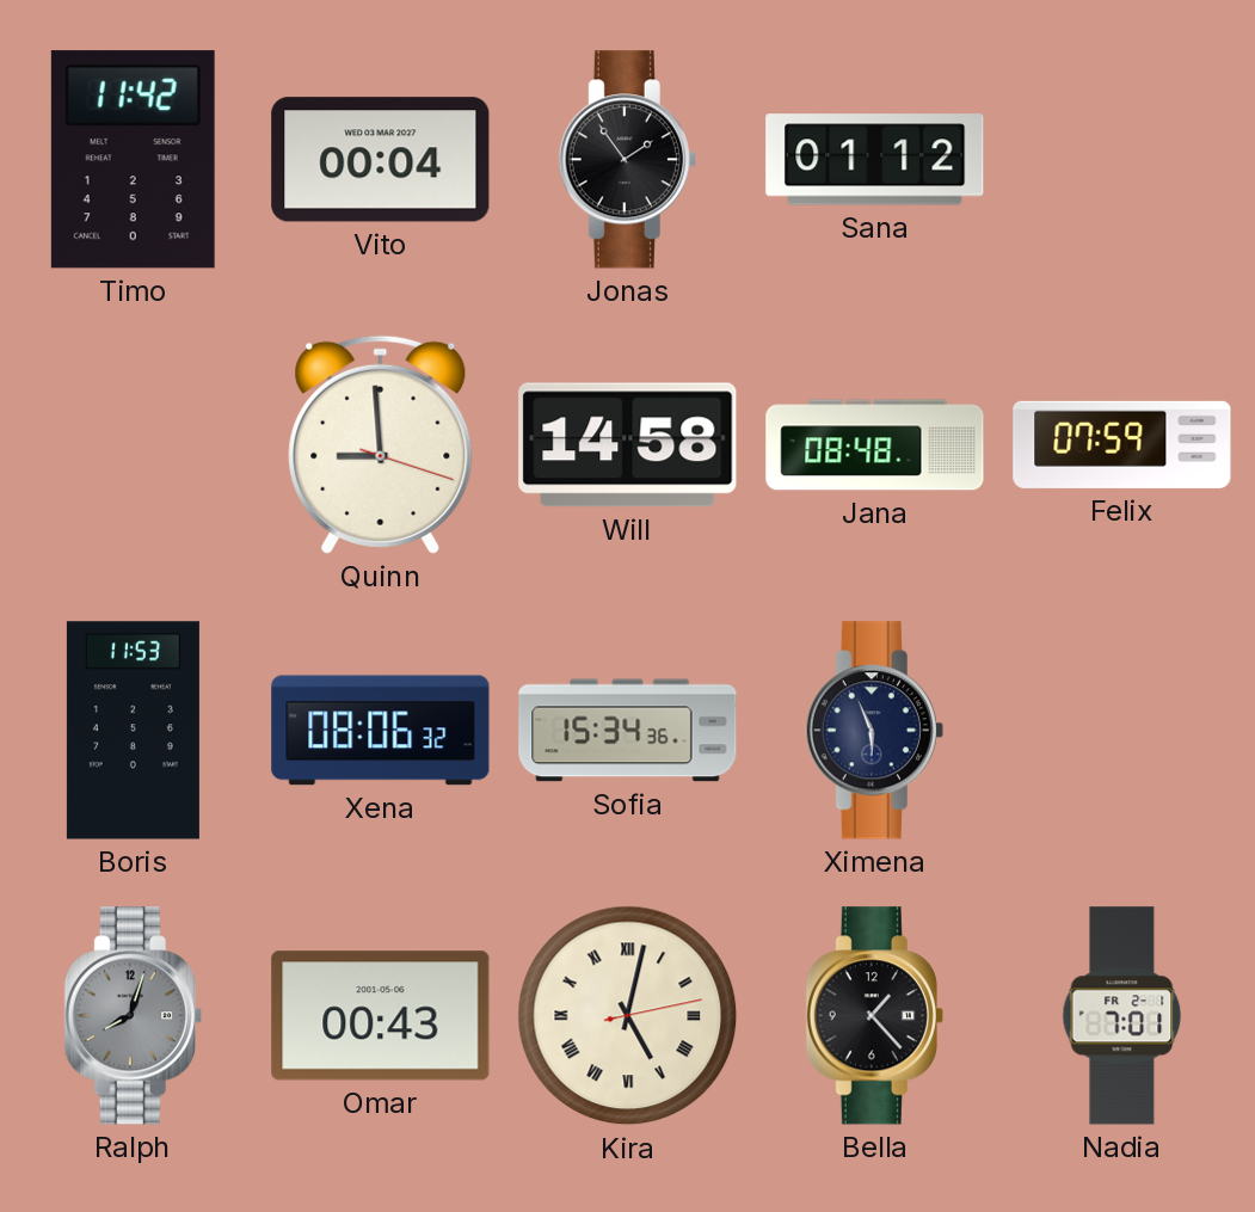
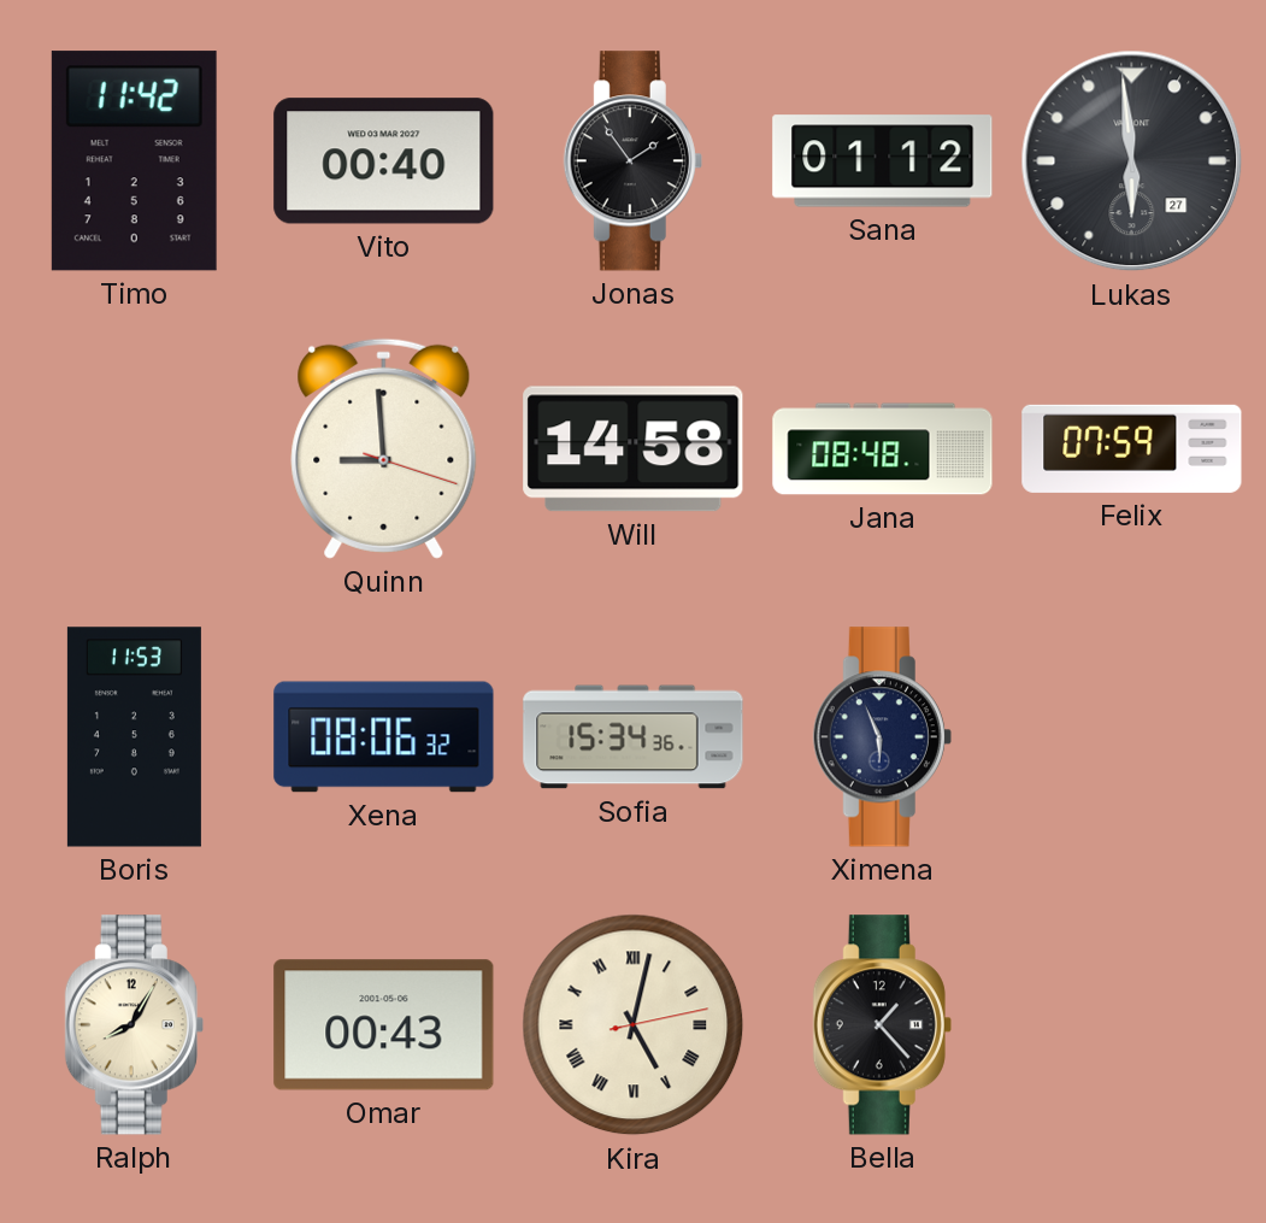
Vito: 00:04 -> 00:40
Lukas: none -> 5:59
Ralph: 8:03 -> 8:05
Ralph dial: grey -> cream
Nadia: 7:01 -> none
